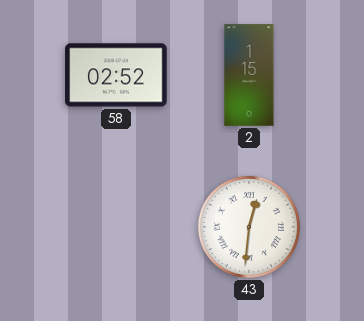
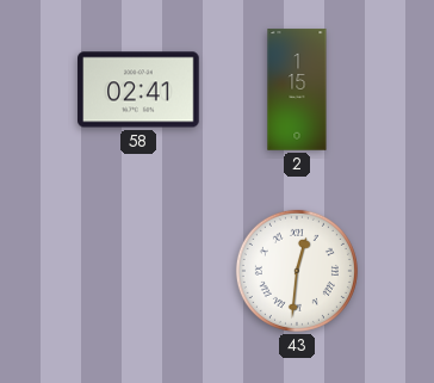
58: 02:52 -> 02:41
